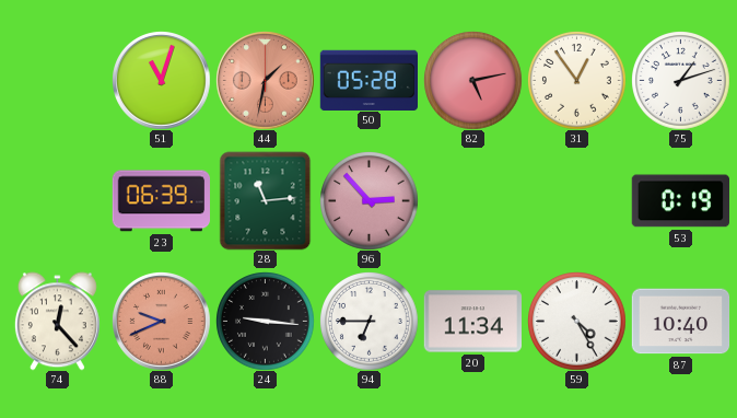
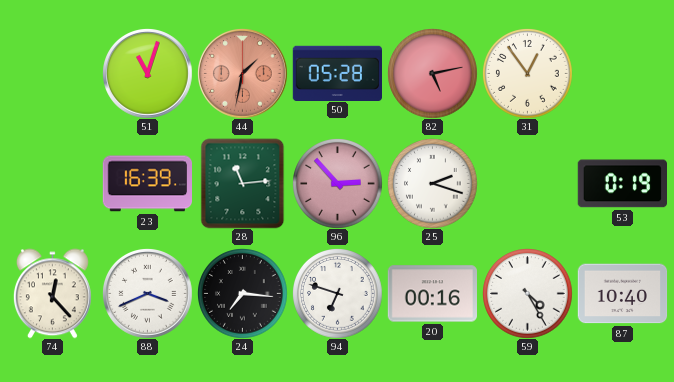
75: 1:12 -> none
23: 06:39 -> 16:39
25: none -> 2:18
88: 9:41 -> 3:41
88 dial: salmon -> white
24: 9:16 -> 7:16
94: 6:45 -> 6:48
20: 11:34 -> 00:16
